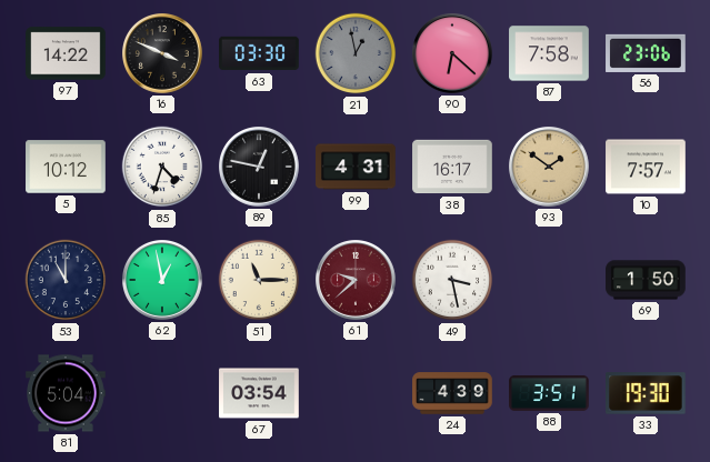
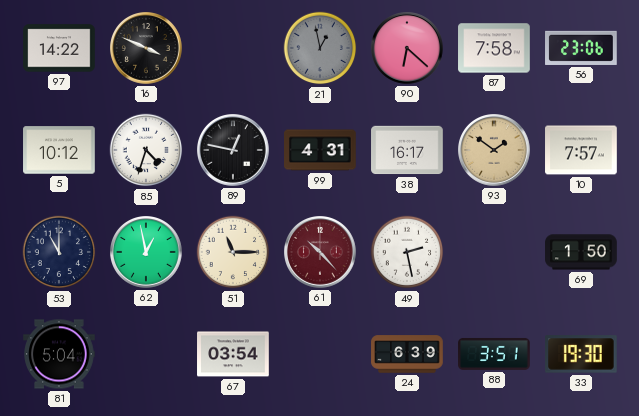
63: 03:30 -> none
61: 9:38 -> 10:23
49: 3:28 -> 2:28
24: 4:39 -> 6:39
